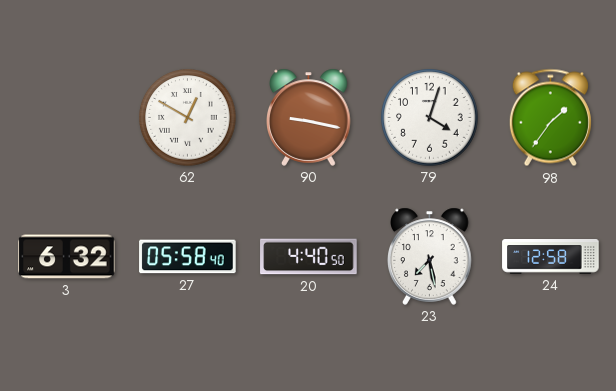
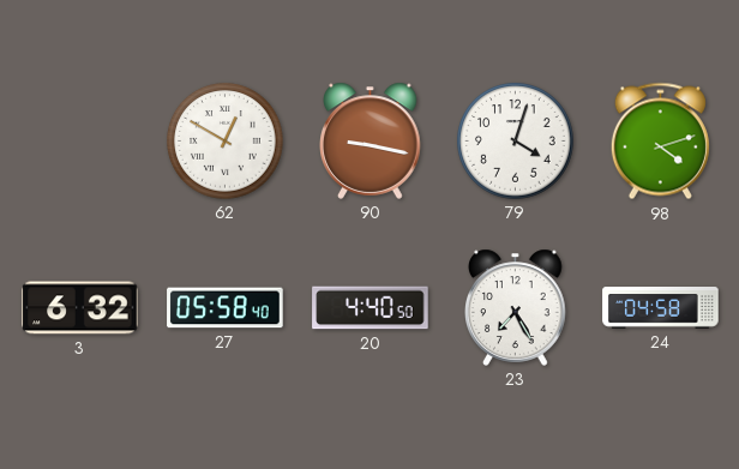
98: 1:36 -> 4:12
23: 7:28 -> 7:25
24: 12:58 -> 04:58
